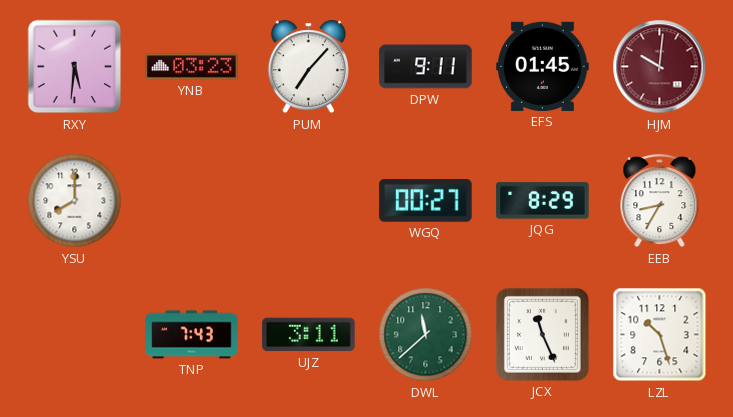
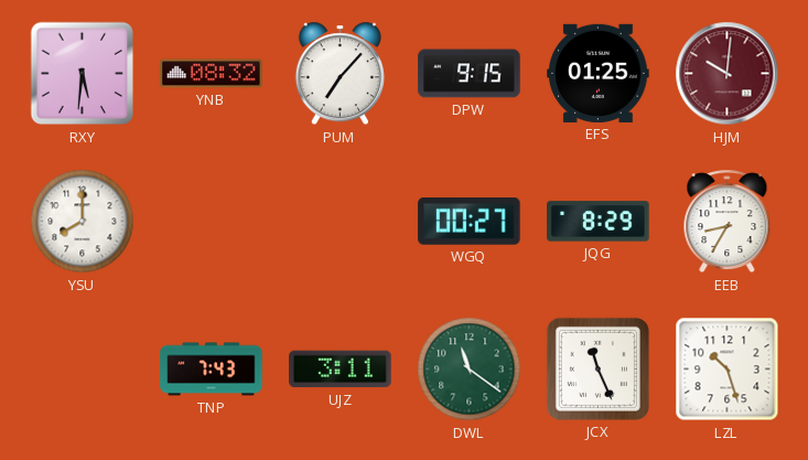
YNB: 03:23 -> 08:32
DPW: 9:11 -> 9:15
EFS: 01:45 -> 01:25
DWL: 11:38 -> 11:21
